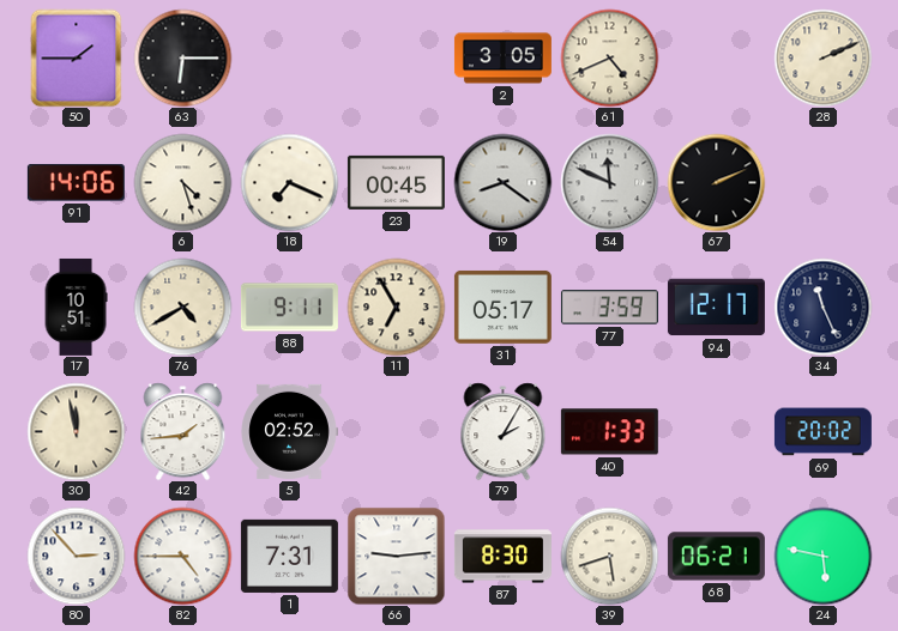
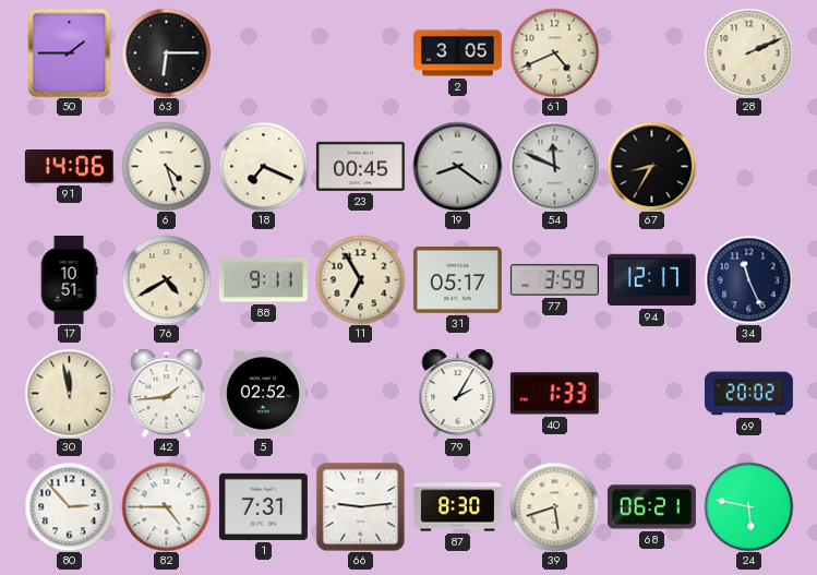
67: 2:11 -> 8:35
